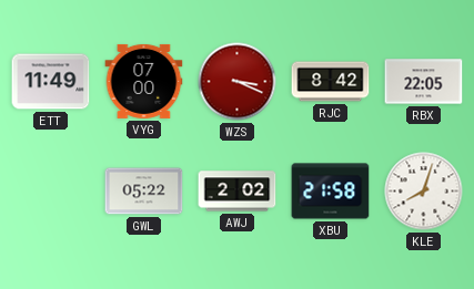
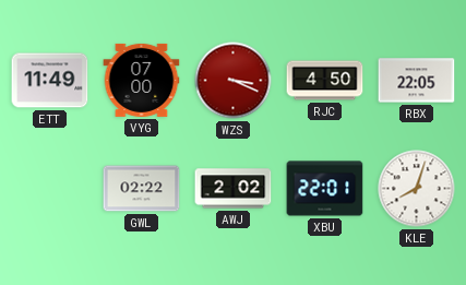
RJC: 8:42 -> 4:50
GWL: 05:22 -> 02:22
XBU: 21:58 -> 22:01
